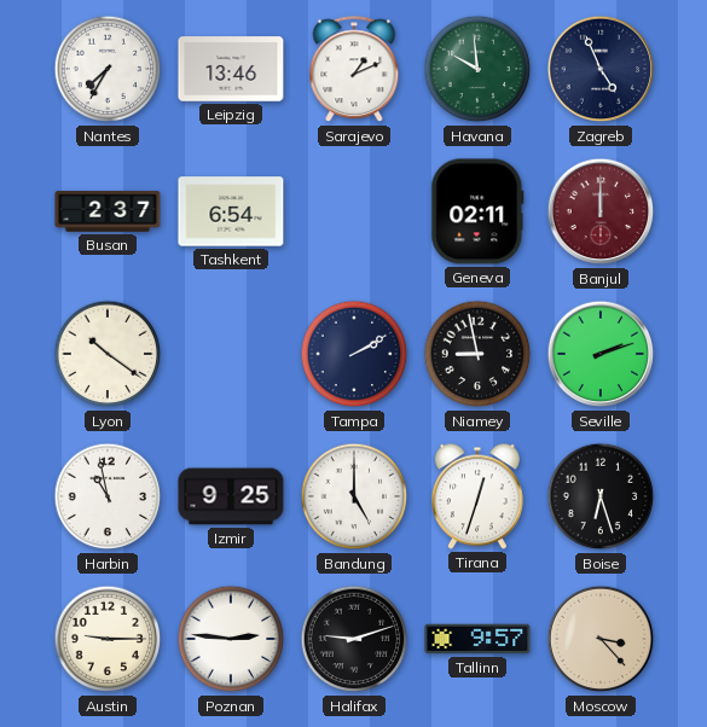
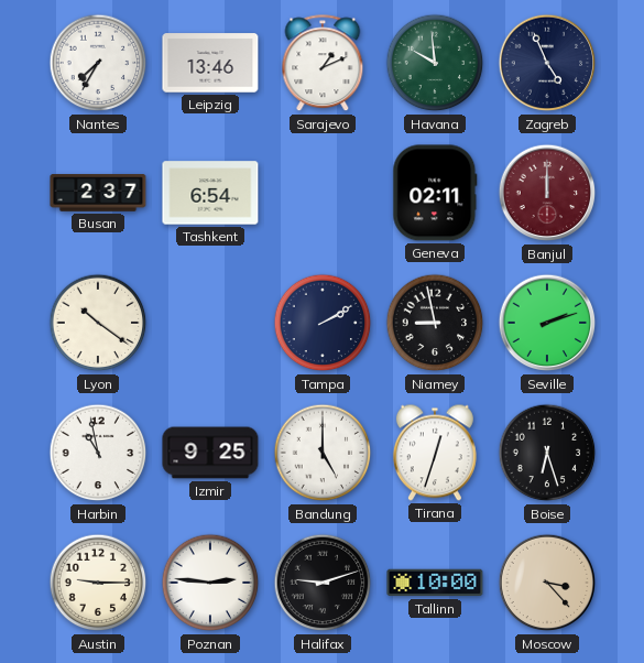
Tallinn: 9:57 -> 10:00
